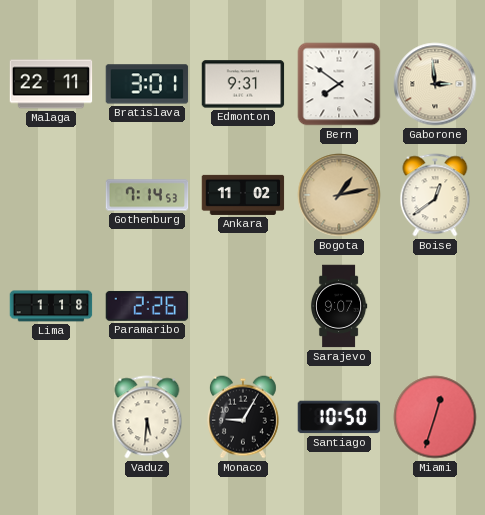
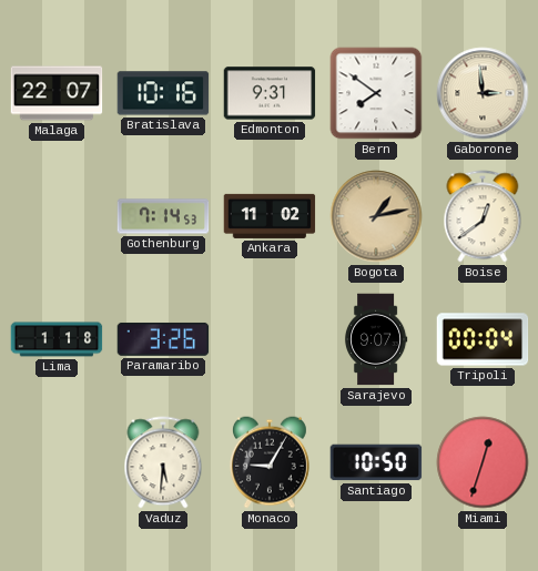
Malaga: 22:11 -> 22:07
Bratislava: 3:01 -> 10:16
Paramaribo: 2:26 -> 3:26
Tripoli: none -> 00:04
